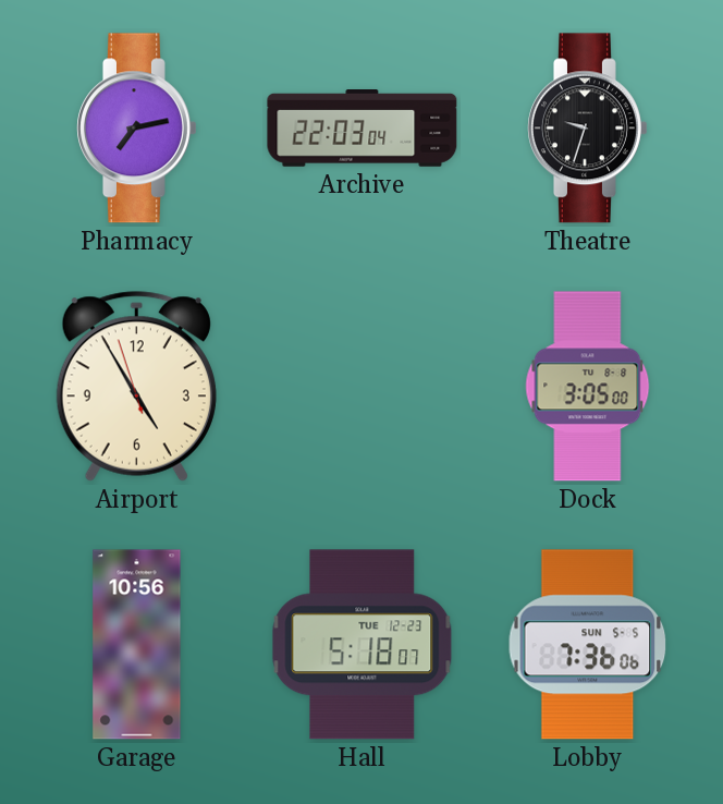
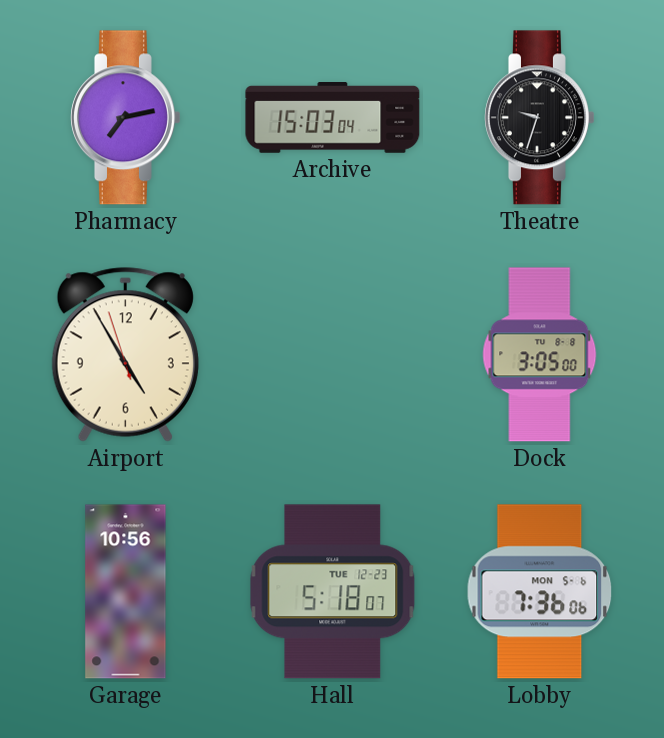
Archive: 22:03 -> 15:03
Lobby date: SUN 5-5 -> MON 5-6
